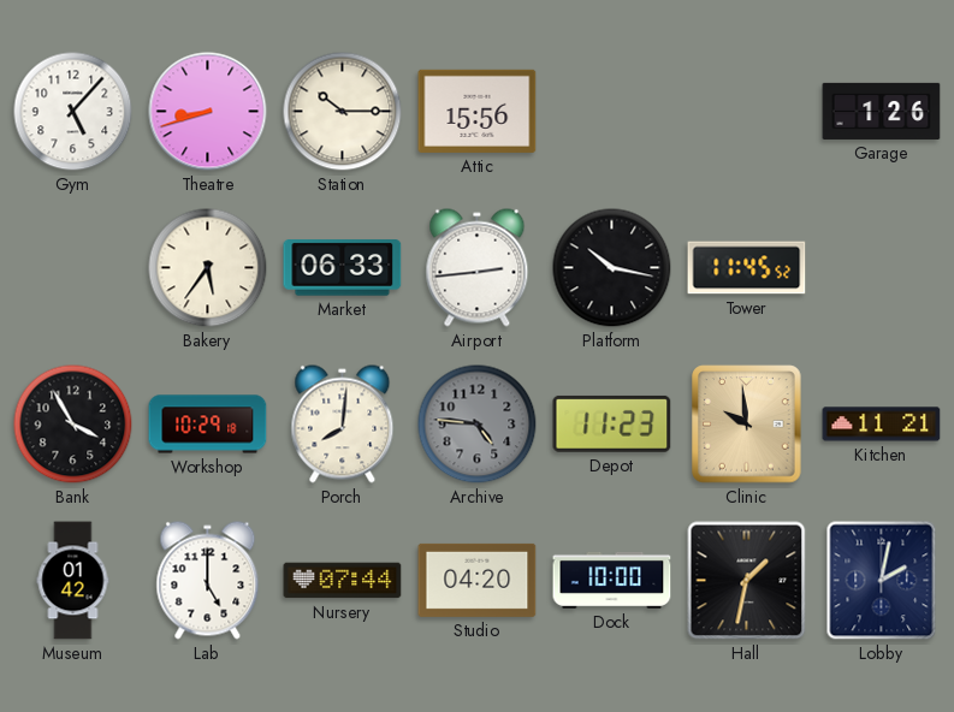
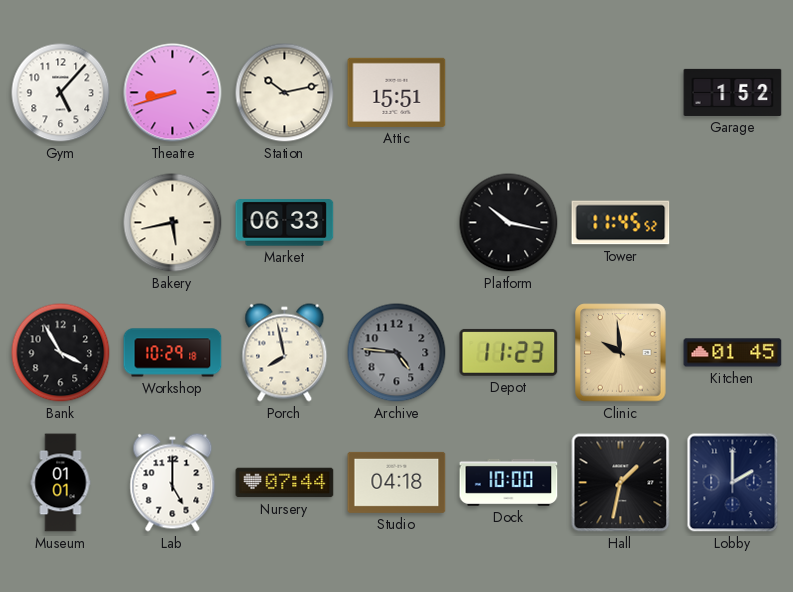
Station: 10:15 -> 10:13
Attic: 15:56 -> 15:51
Garage: 1:26 -> 1:52
Bakery: 5:36 -> 5:43
Airport: 2:44 -> none
Porch: 8:01 -> 7:58
Kitchen: 11:21 -> 01:45
Museum: 01:42 -> 01:01
Studio: 04:20 -> 04:18
Lobby: 2:02 -> 2:00
